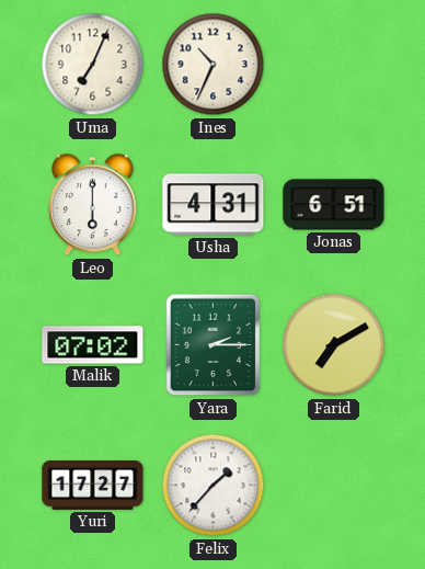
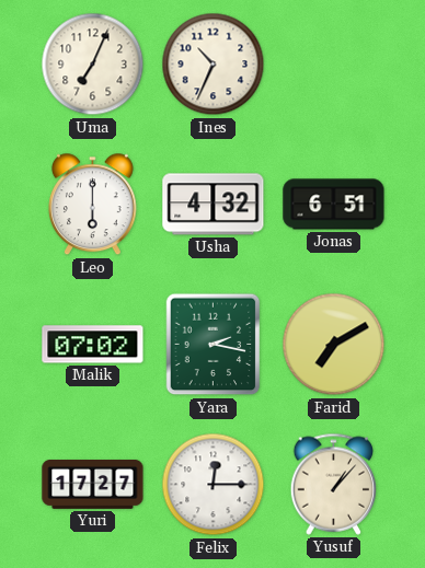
Usha: 4:31 -> 4:32
Yara: 2:15 -> 2:17
Felix: 1:37 -> 12:15
Yusuf: none -> 1:07
